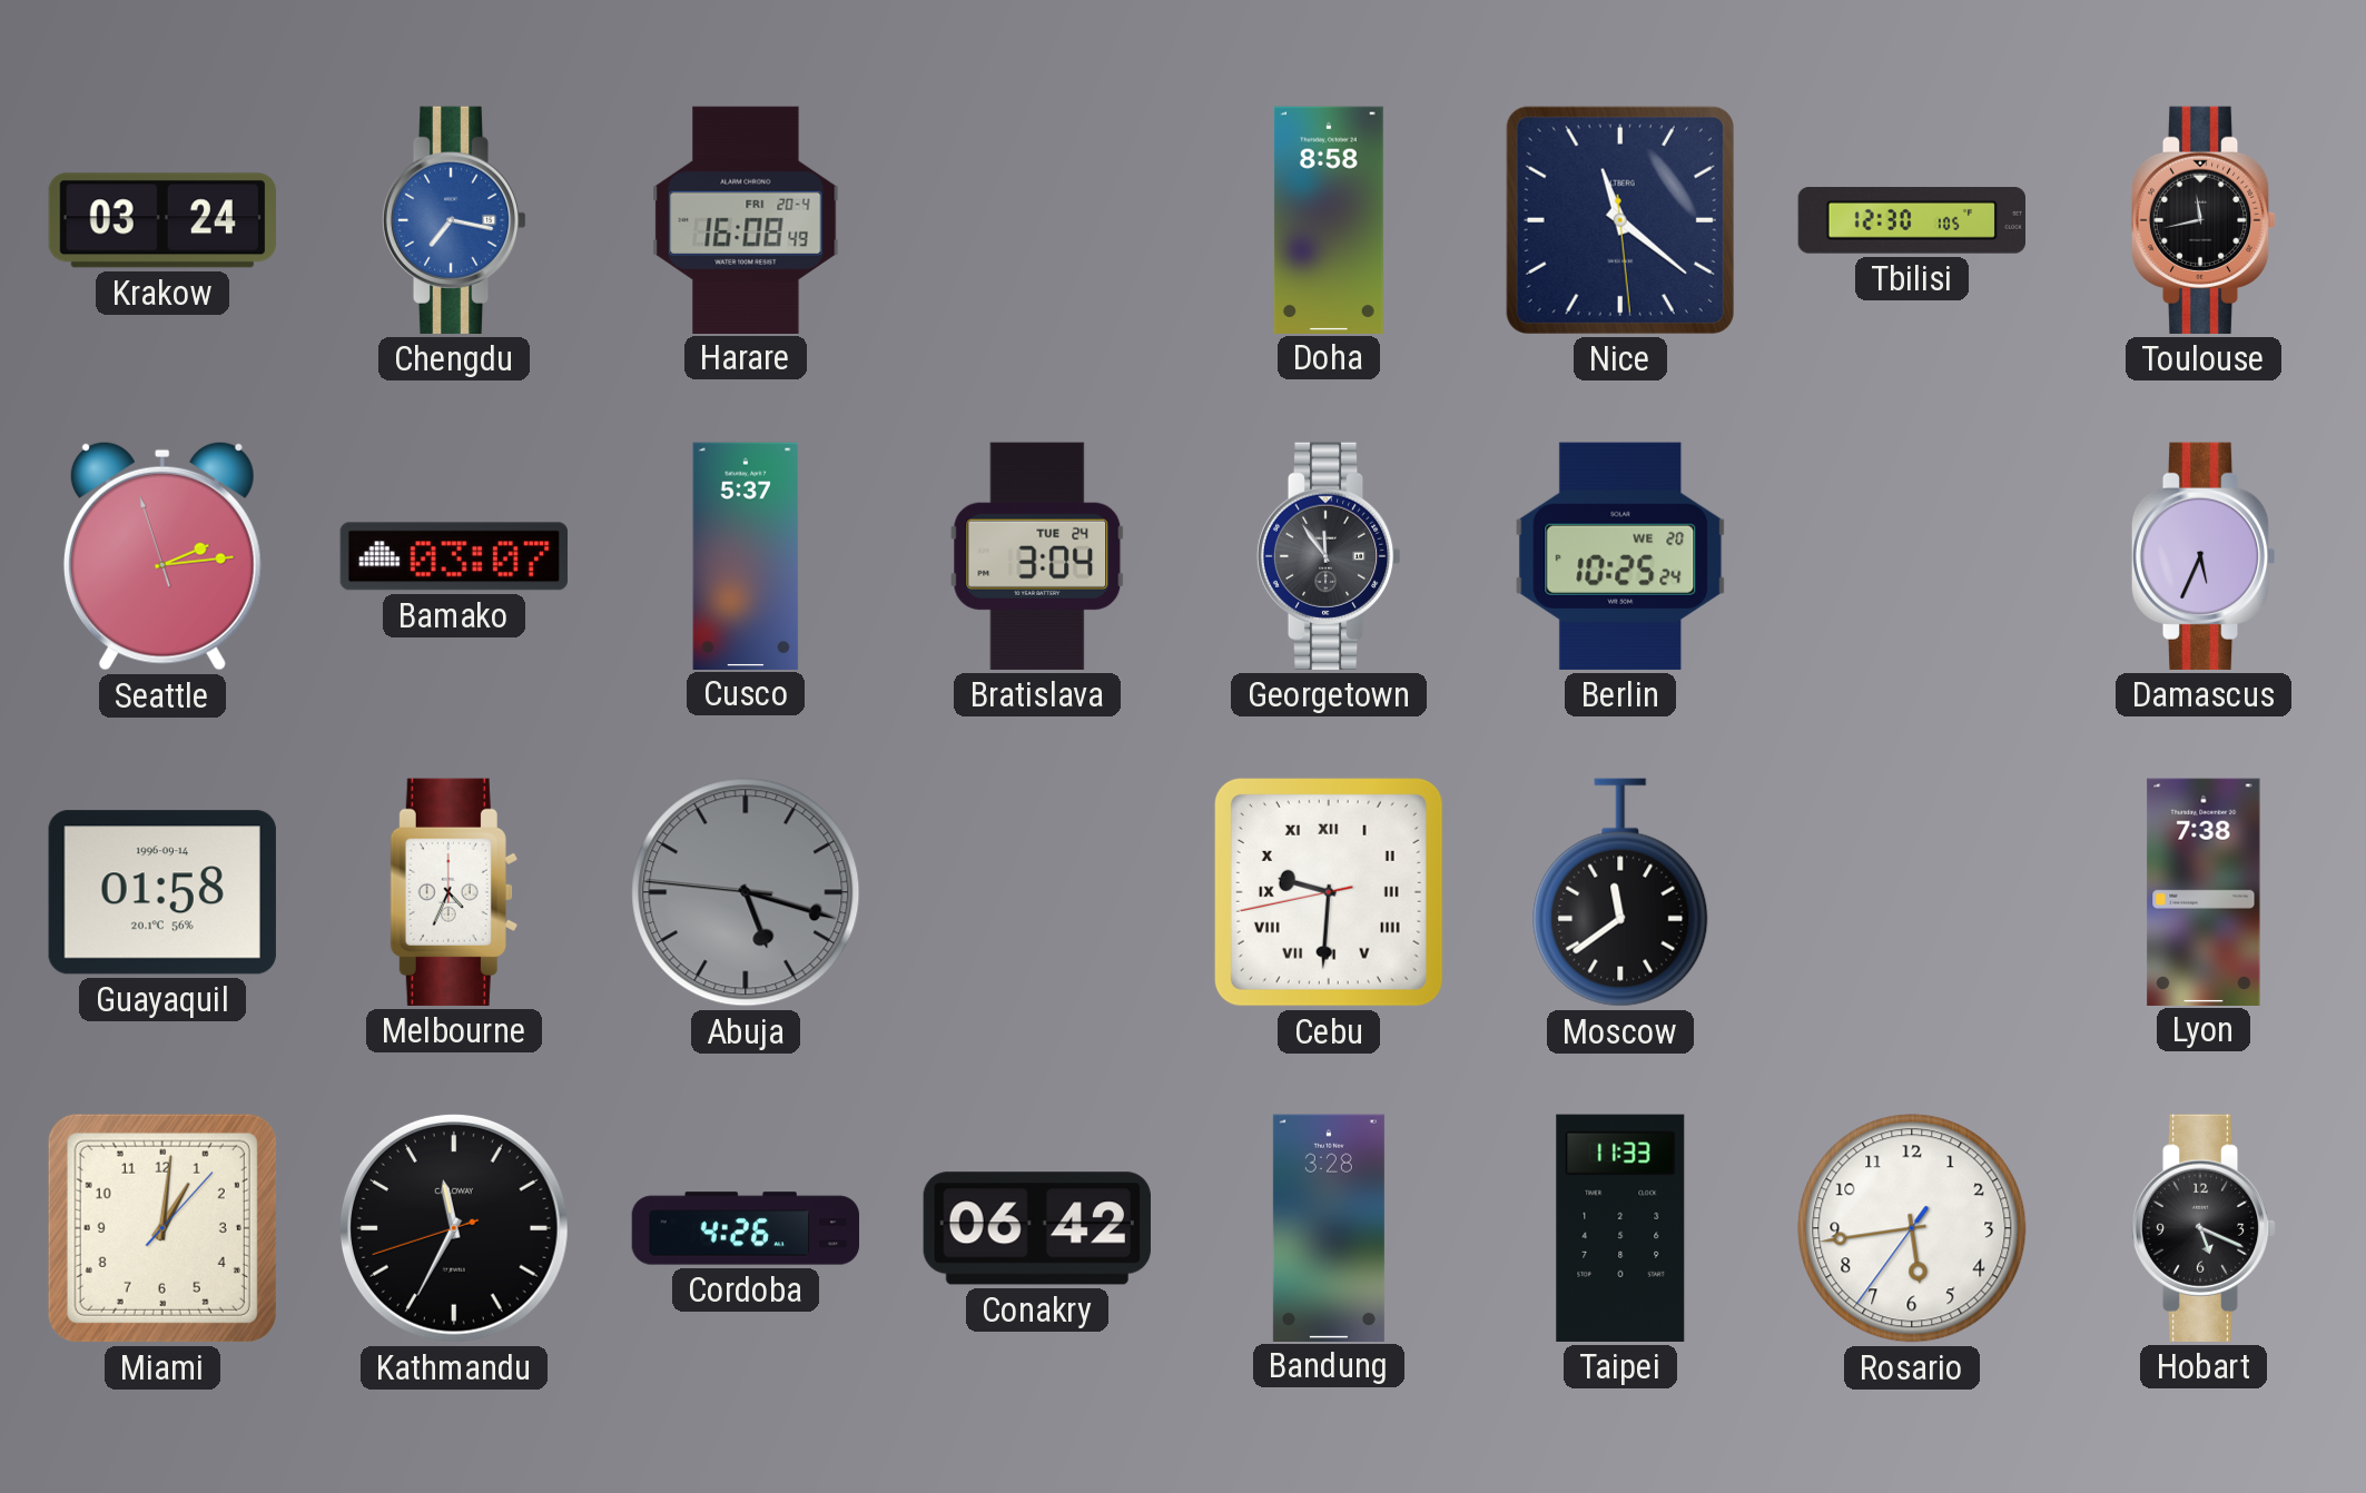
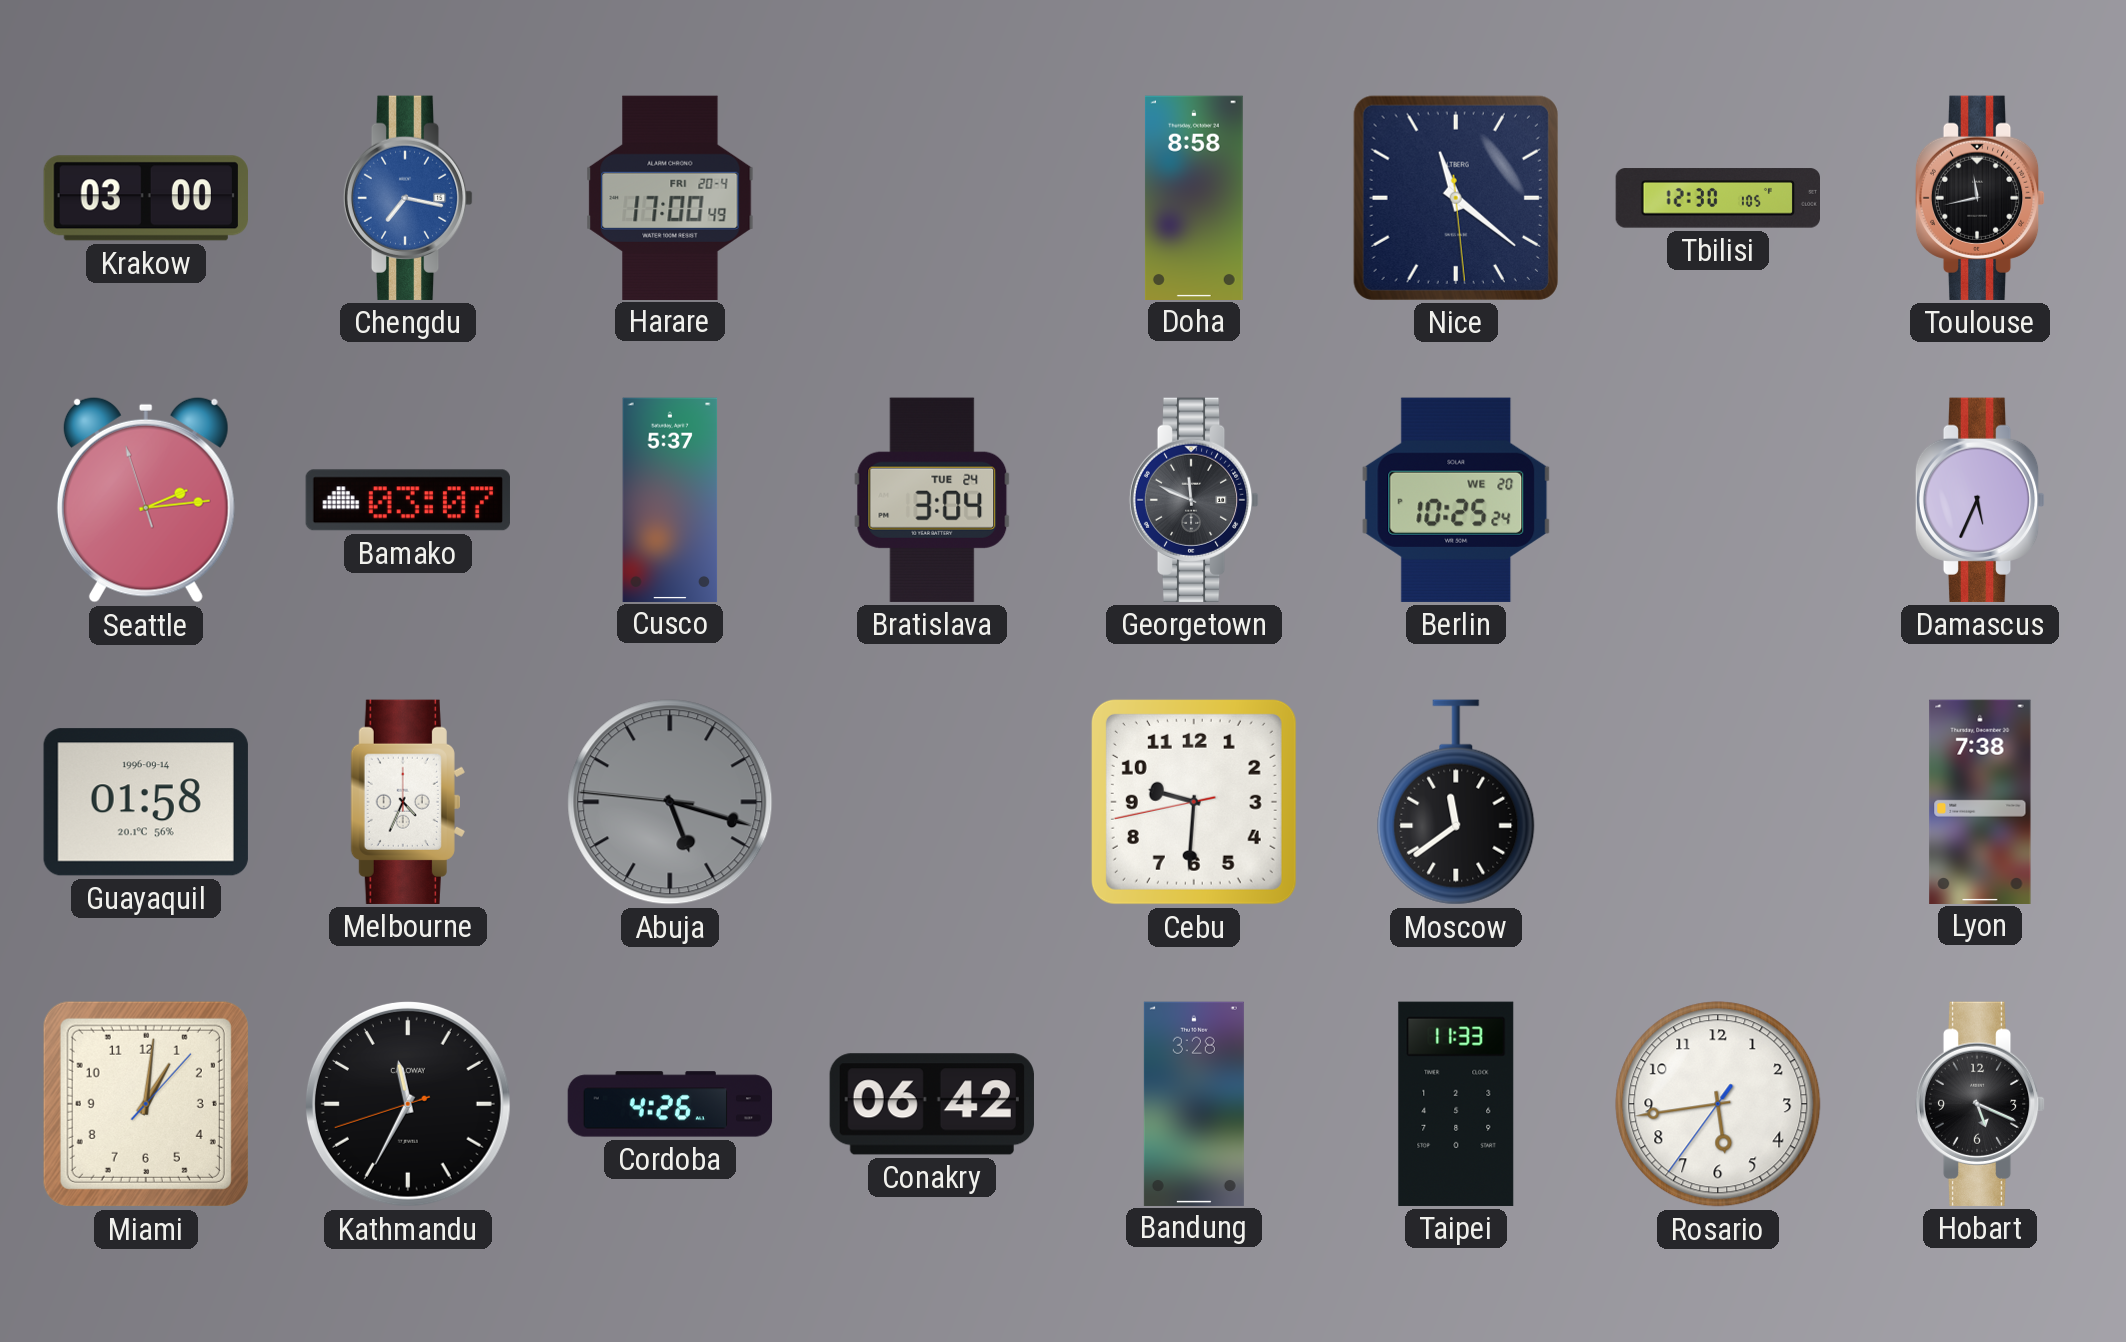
Krakow: 03:24 -> 03:00
Harare: 16:08 -> 17:00
Georgetown: 11:54 -> 11:49
Cebu numerals: Roman -> Arabic
